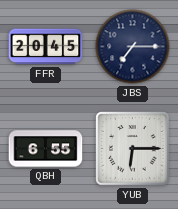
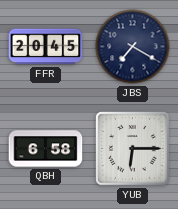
JBS: 7:15 -> 7:20
QBH: 6:55 -> 6:58
